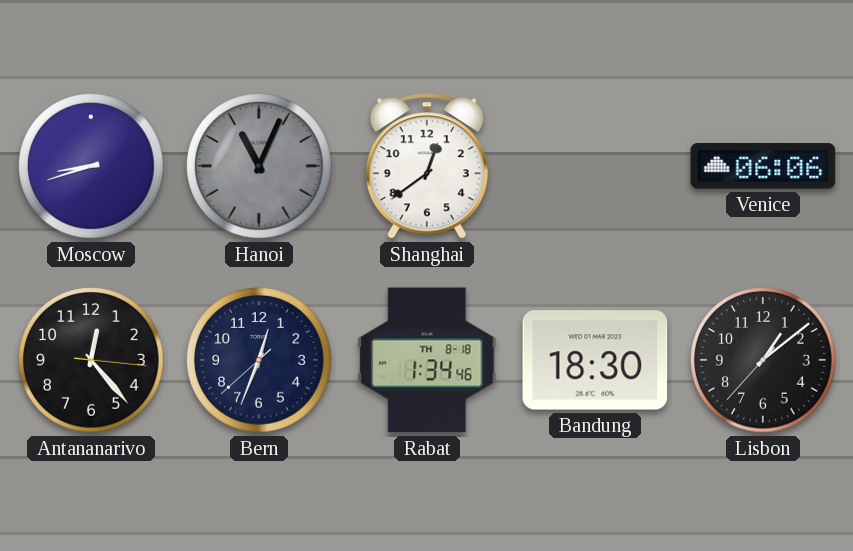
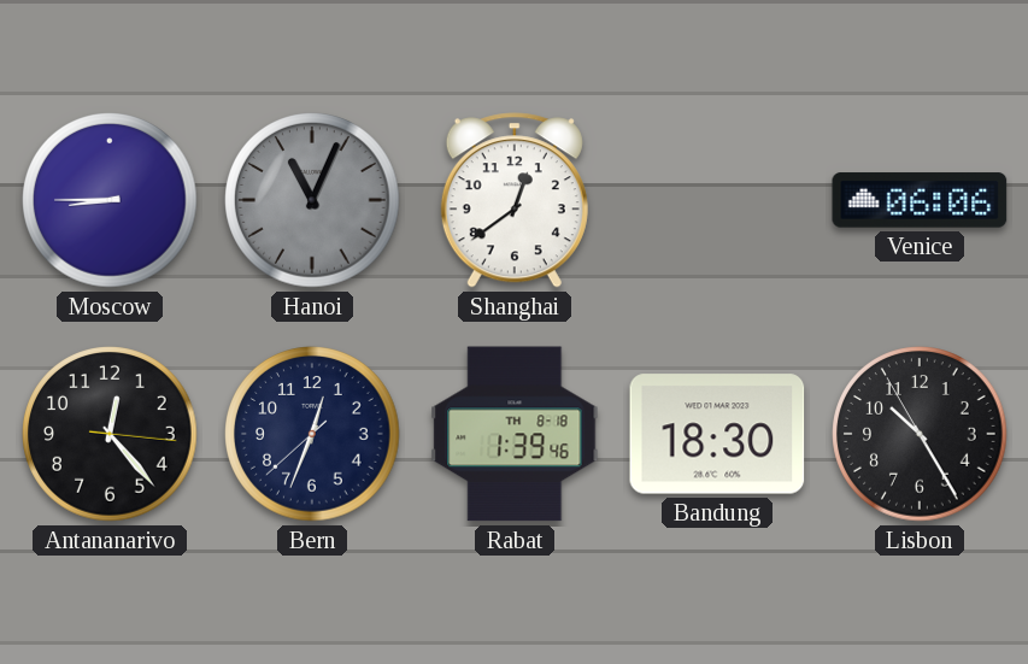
Moscow: 8:42 -> 8:45
Rabat: 1:34 -> 1:39
Lisbon: 1:08 -> 10:24
